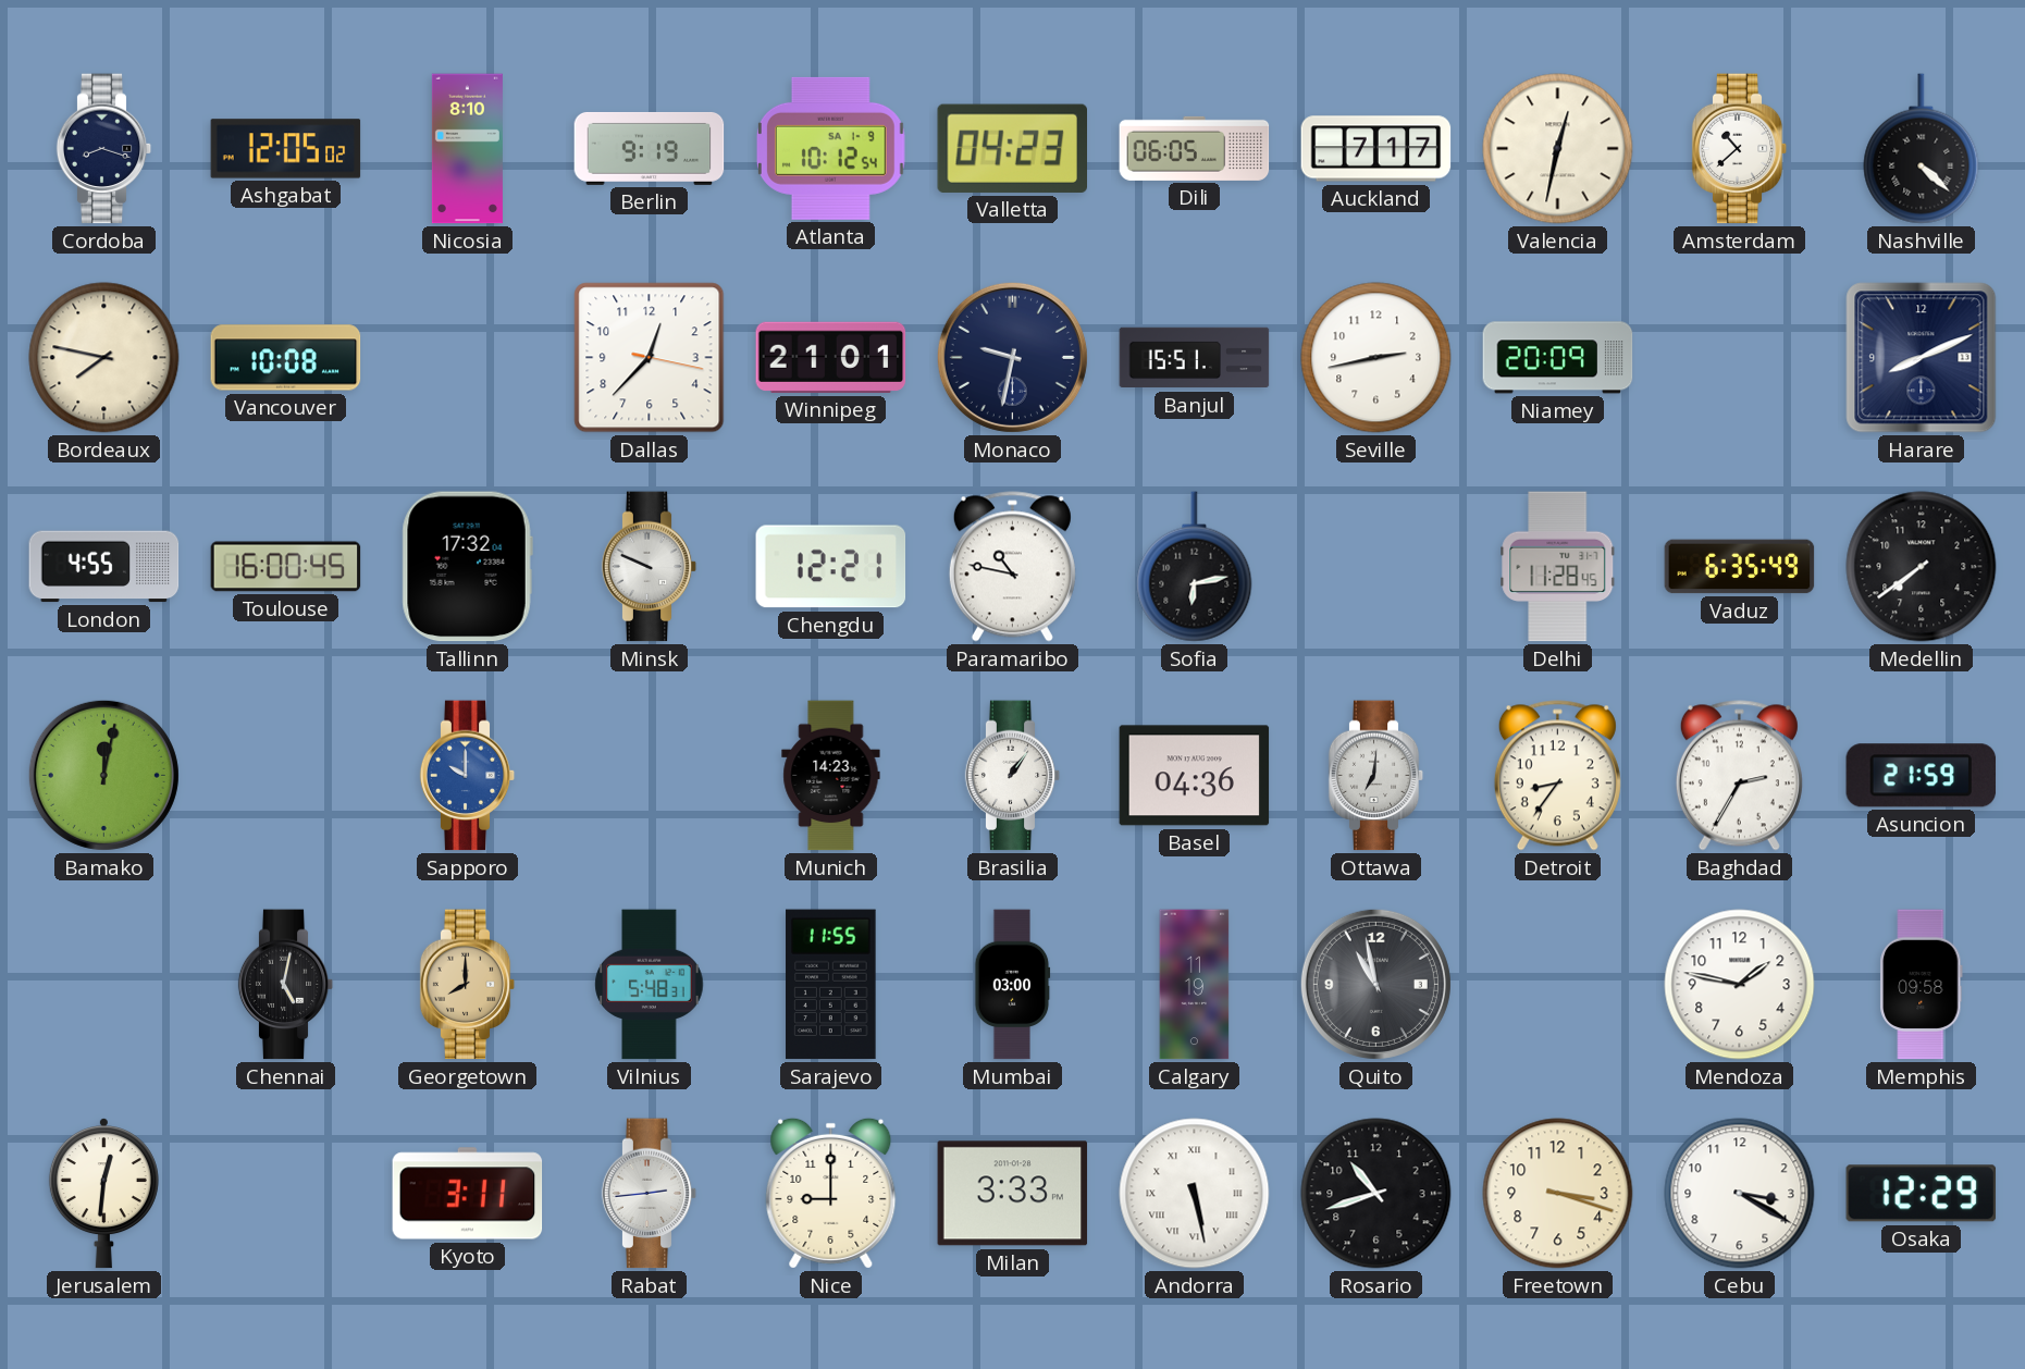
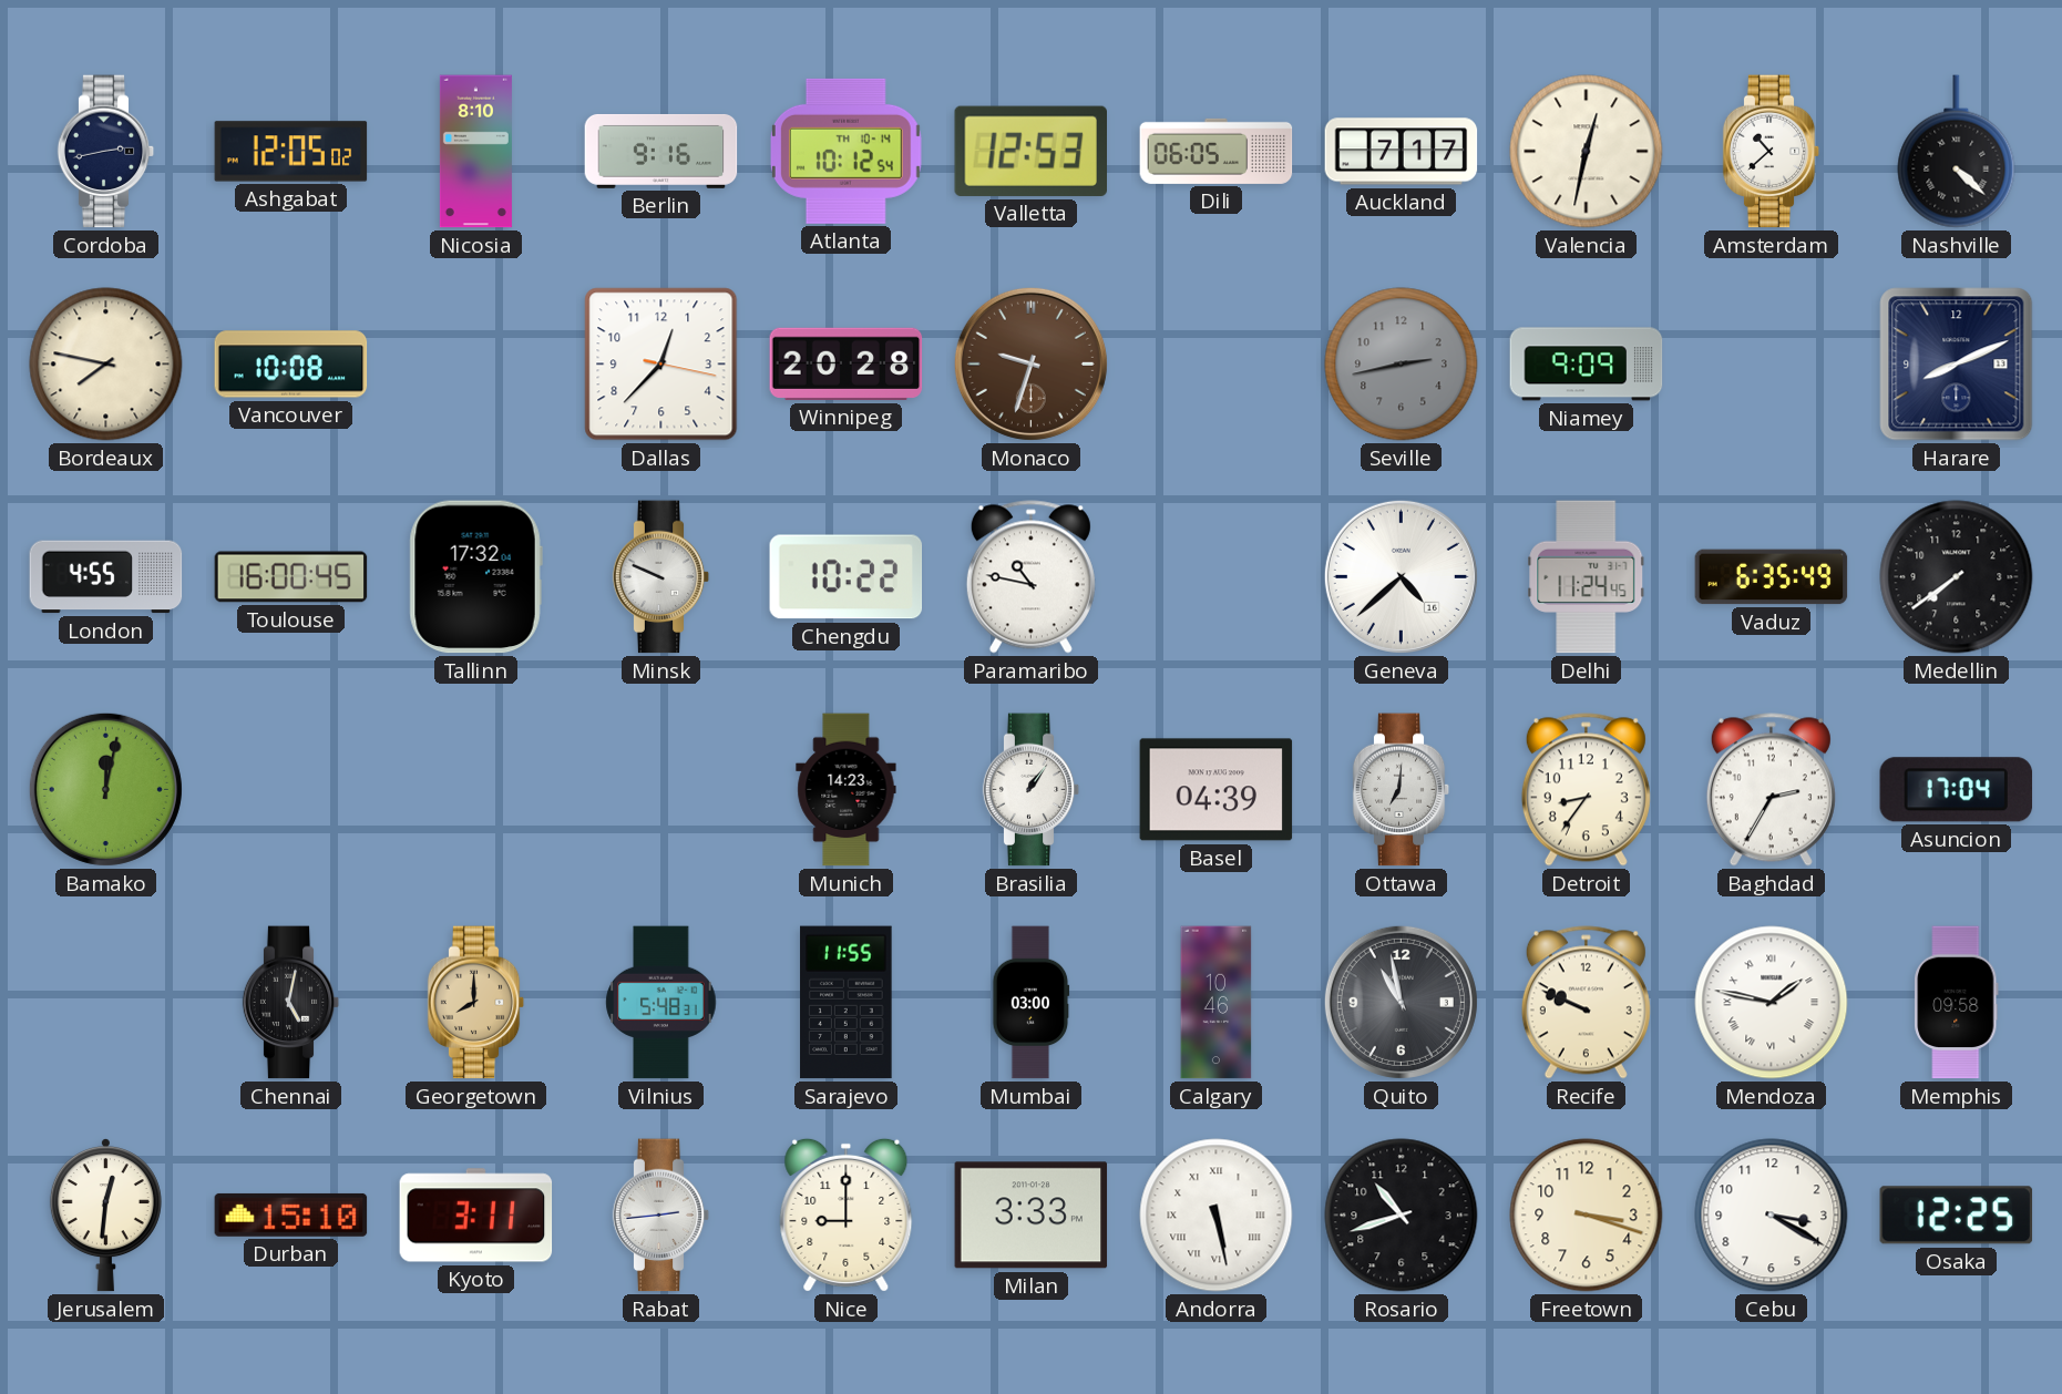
Cordoba: 8:18 -> 2:43
Berlin: 9:19 -> 9:16
Atlanta date: SA 1-9 -> TH 10-14
Valletta: 04:23 -> 12:53
Winnipeg: 21:01 -> 20:28
Monaco: 9:32 -> 9:33
Monaco dial: navy -> brown
Banjul: 15:51 -> none
Seville dial: white -> grey
Niamey: 20:09 -> 9:09
Chengdu: 12:21 -> 10:22
Sofia: 6:13 -> none
Geneva: none -> 4:38
Delhi: 11:28 -> 11:24
Sapporo: 10:00 -> none
Basel: 04:36 -> 04:39
Asuncion: 21:59 -> 17:04
Calgary: 11:19 -> 10:46
Recife: none -> 9:49
Mendoza numerals: Arabic -> Roman
Durban: none -> 15:10
Osaka: 12:29 -> 12:25
